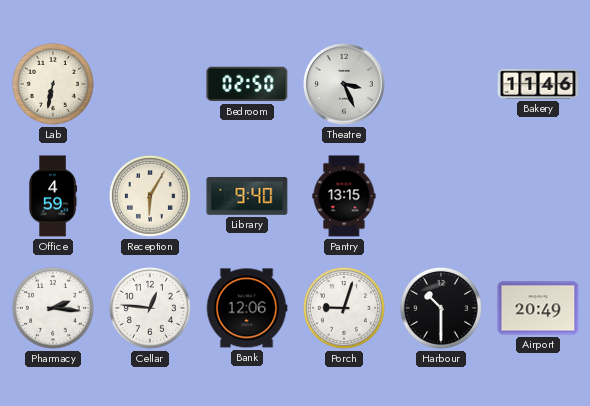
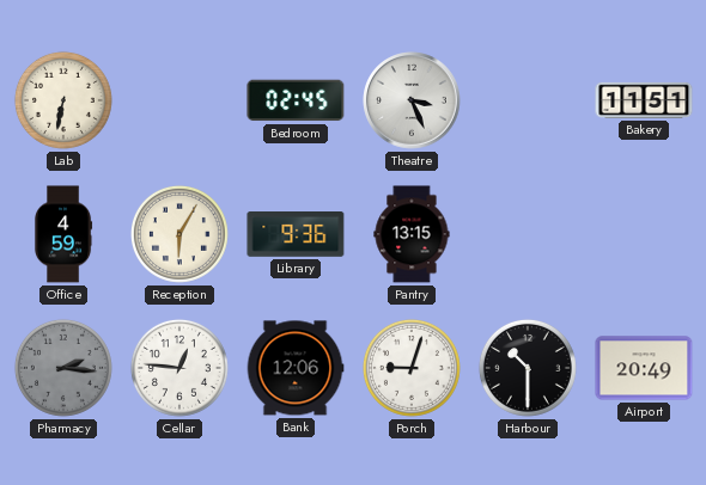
Bedroom: 02:50 -> 02:45
Bakery: 11:46 -> 11:51
Library: 9:40 -> 9:36
Pharmacy dial: white -> grey
